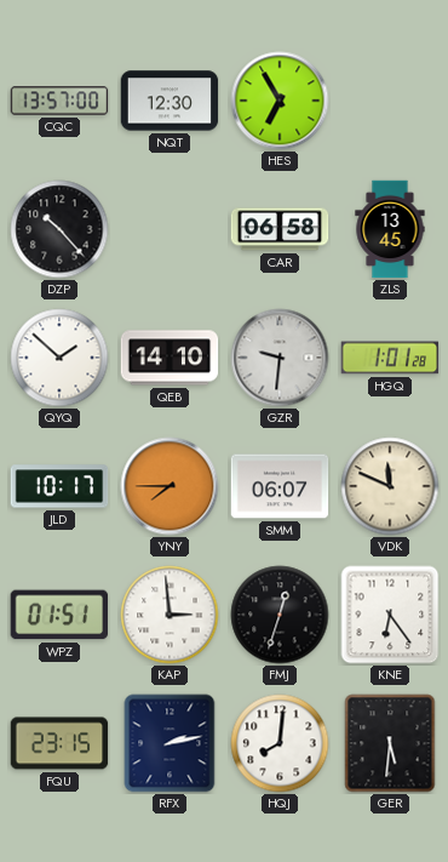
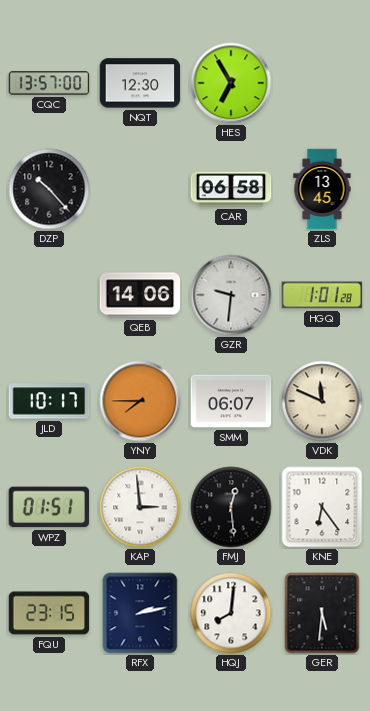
QYQ: 1:52 -> none
QEB: 14:10 -> 14:06
FMJ: 12:33 -> 12:29
